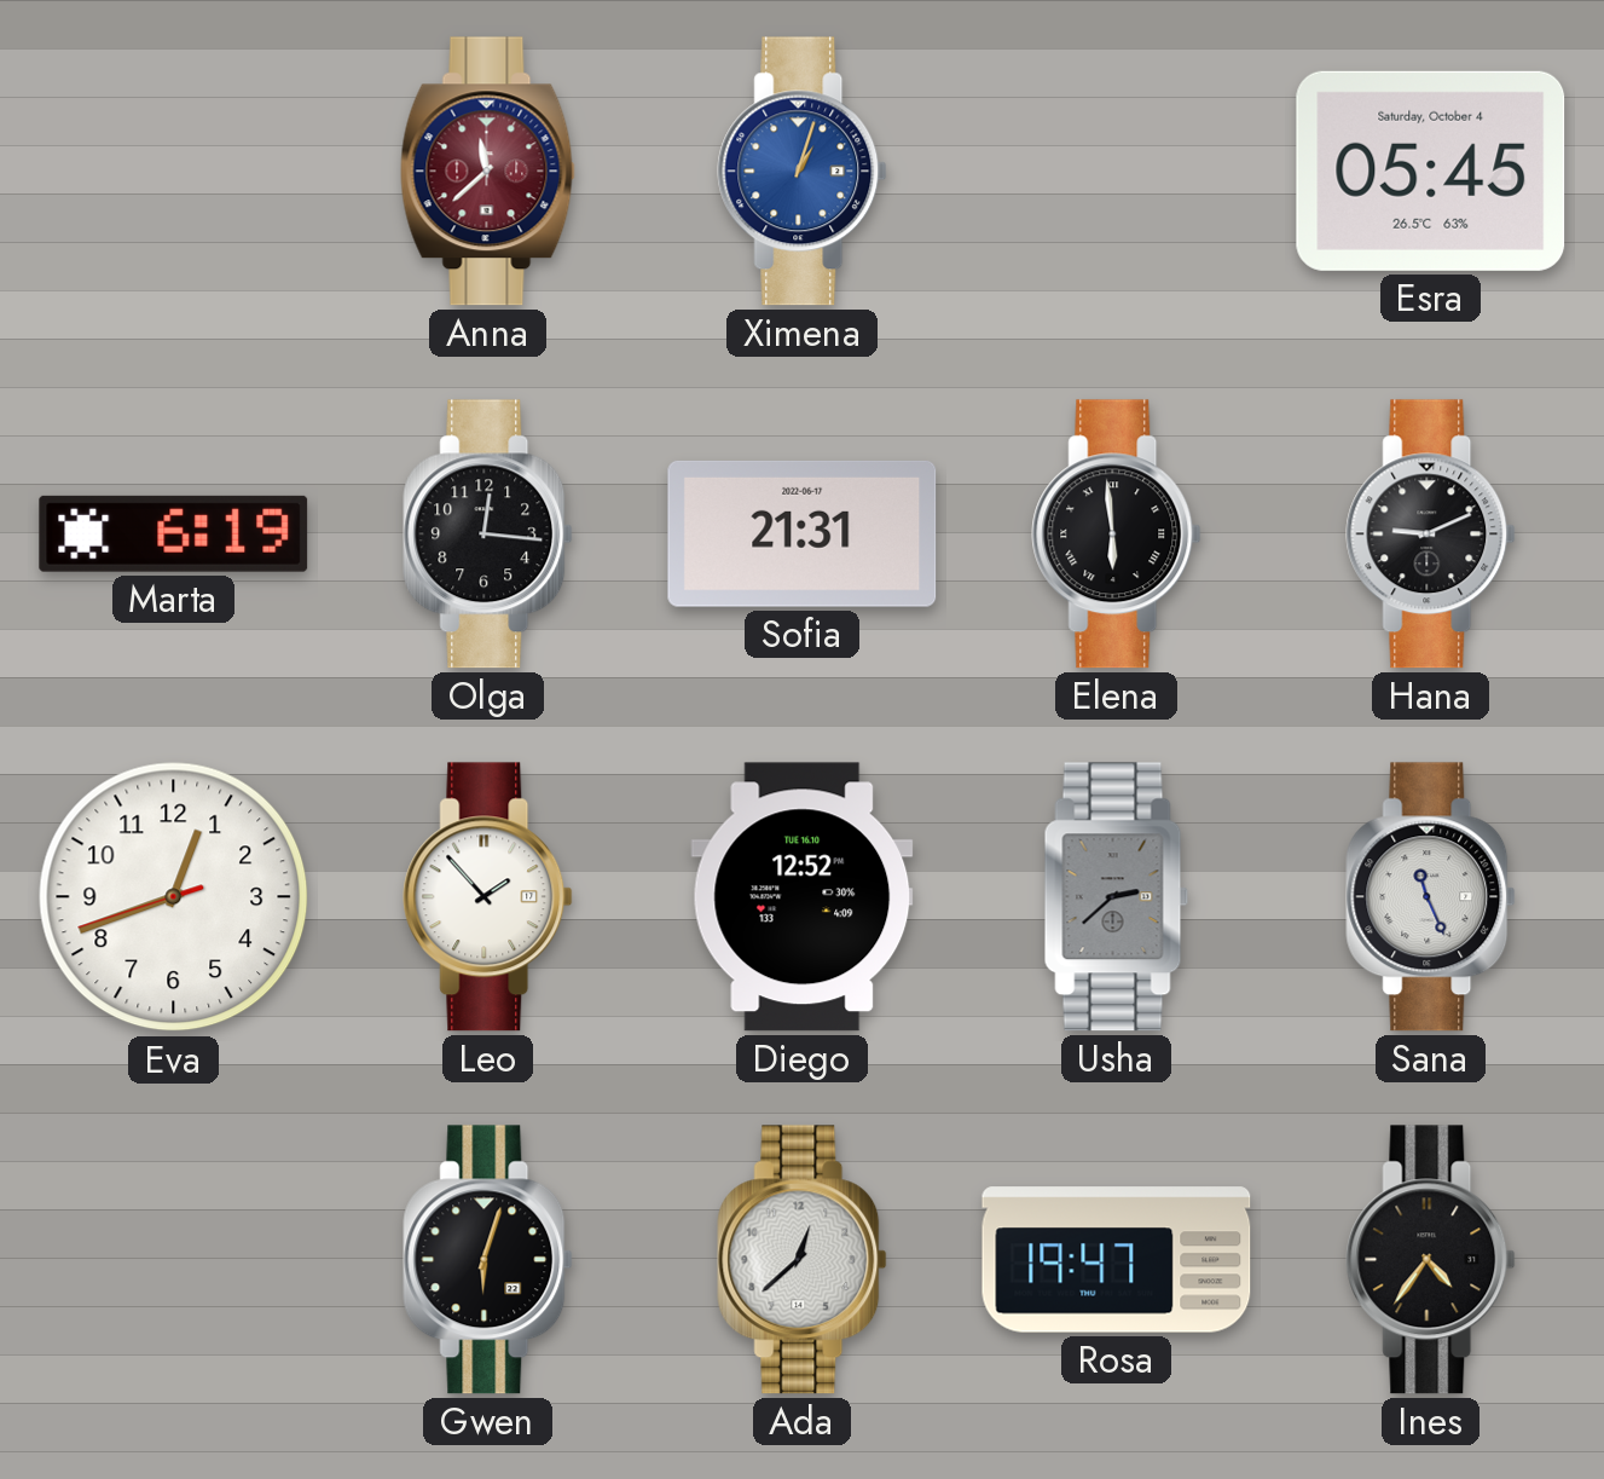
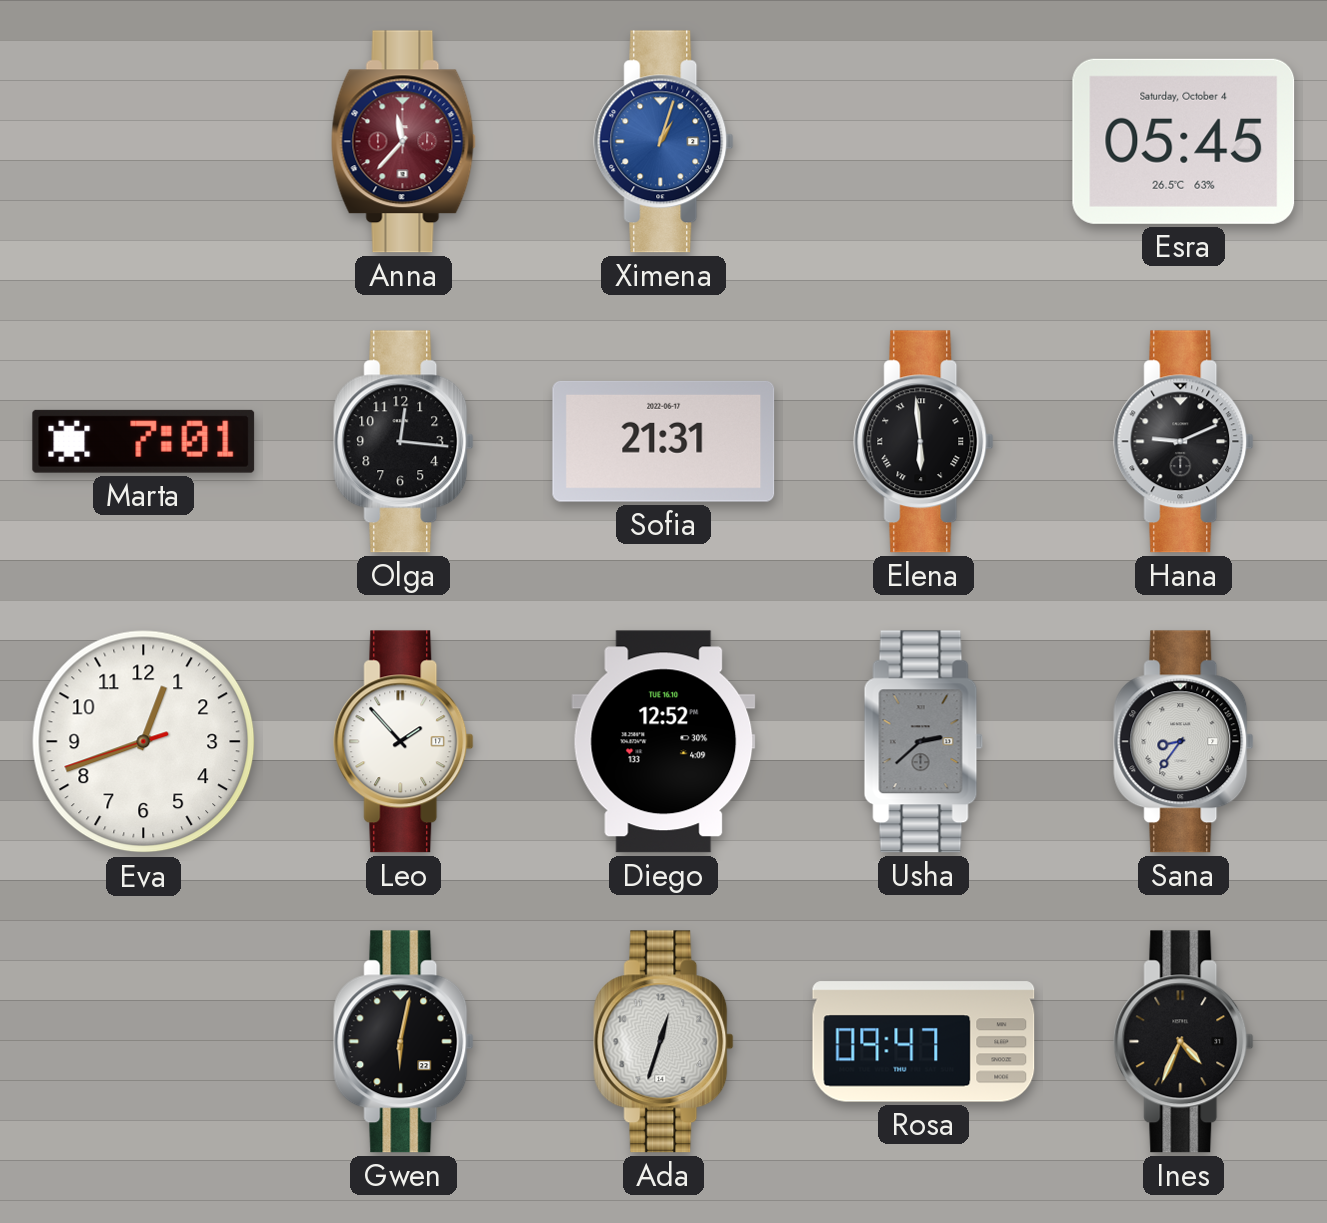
Anna: 11:38 -> 11:37
Marta: 6:19 -> 7:01
Sana: 11:26 -> 8:36
Gwen: 6:03 -> 6:02
Ada: 12:38 -> 12:33
Rosa: 19:47 -> 09:47
Ines: 4:36 -> 4:34
